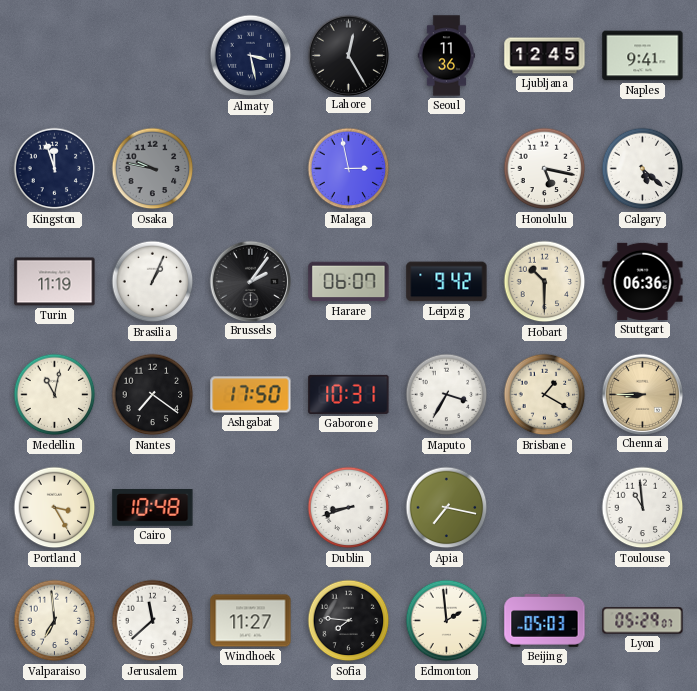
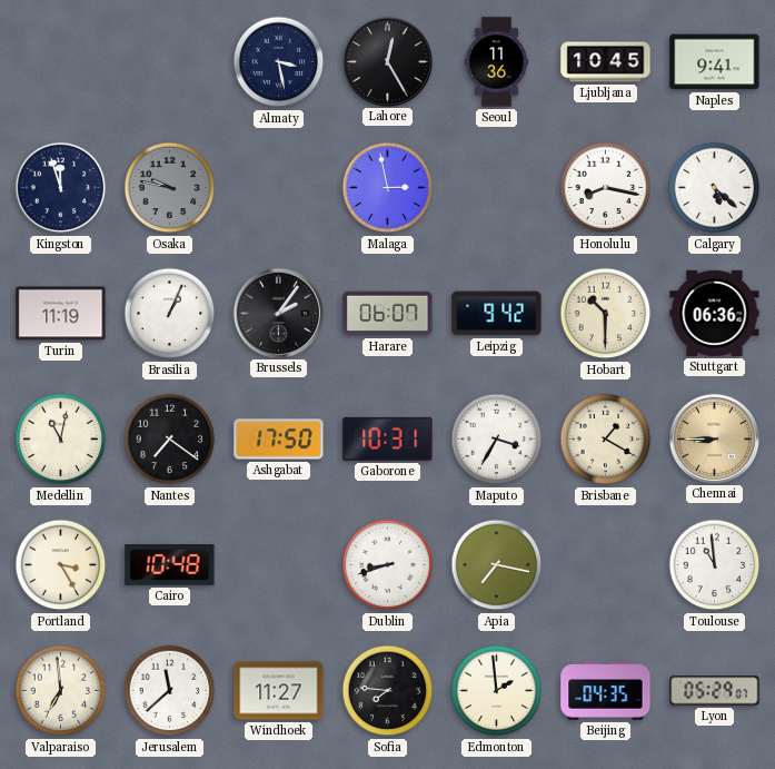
Ljubljana: 12:45 -> 10:45
Honolulu: 5:17 -> 8:17
Beijing: 05:03 -> 04:35
